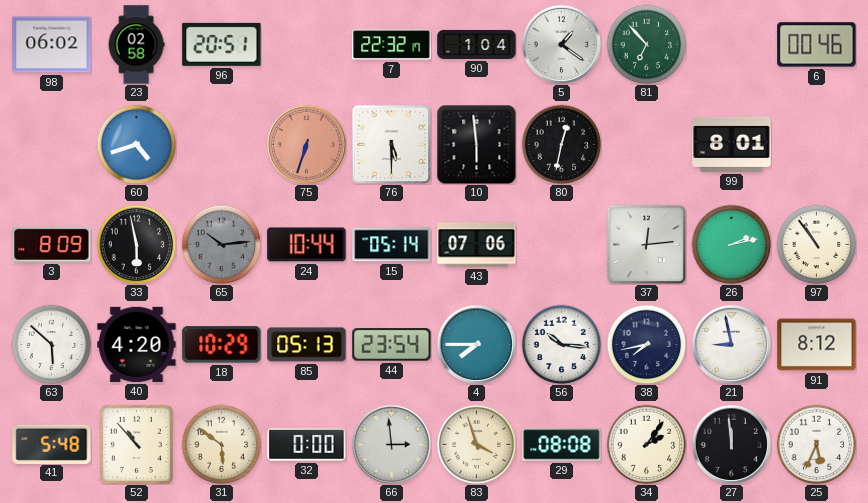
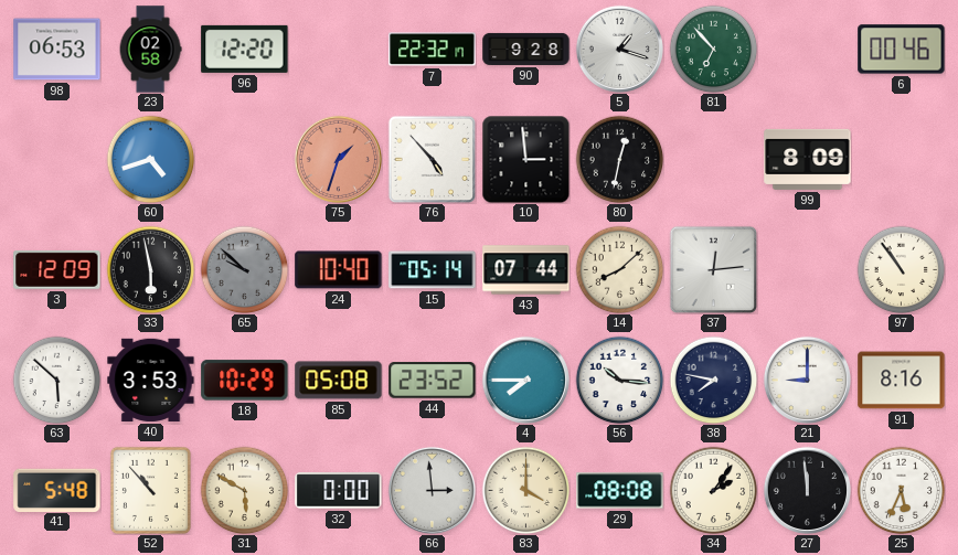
98: 06:02 -> 06:53
96: 20:51 -> 12:20
90: 1:04 -> 9:28
5: 1:21 -> 1:18
75: 6:33 -> 1:33
76: 5:30 -> 4:53
10: 5:59 -> 2:59
99: 8:01 -> 8:09
3: 8:09 -> 12:09
65: 10:14 -> 9:52
24: 10:44 -> 10:40
43: 07:06 -> 07:44
14: none -> 8:08
26: 2:13 -> none
40: 4:20 -> 3:53
85: 05:13 -> 05:08
44: 23:54 -> 23:52
38: 7:43 -> 7:47
21: 8:58 -> 9:00
91: 8:12 -> 8:16
31: 5:51 -> 5:50
83: 3:57 -> 4:00
